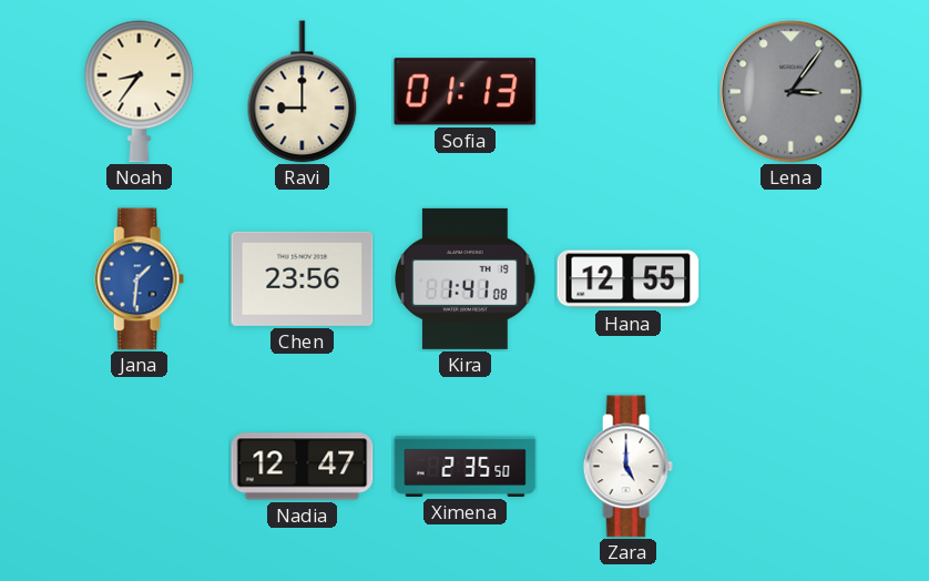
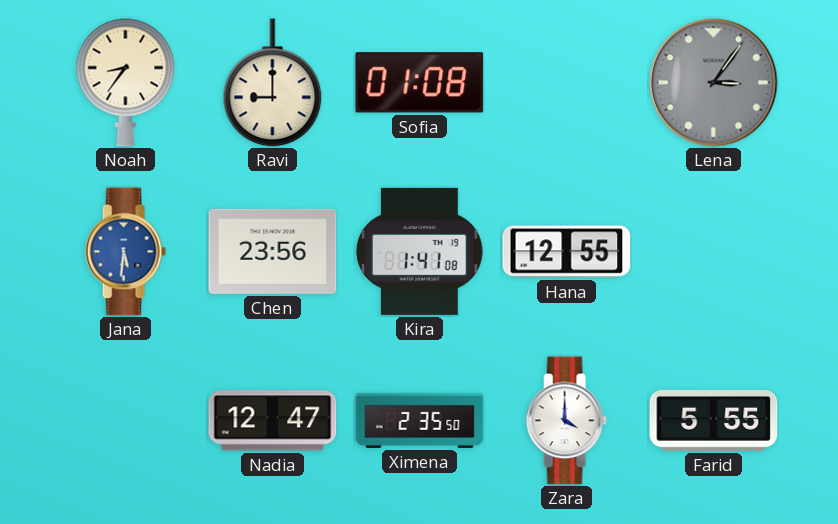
Sofia: 01:13 -> 01:08
Jana: 1:31 -> 5:31
Zara: 5:00 -> 4:00
Farid: none -> 5:55
